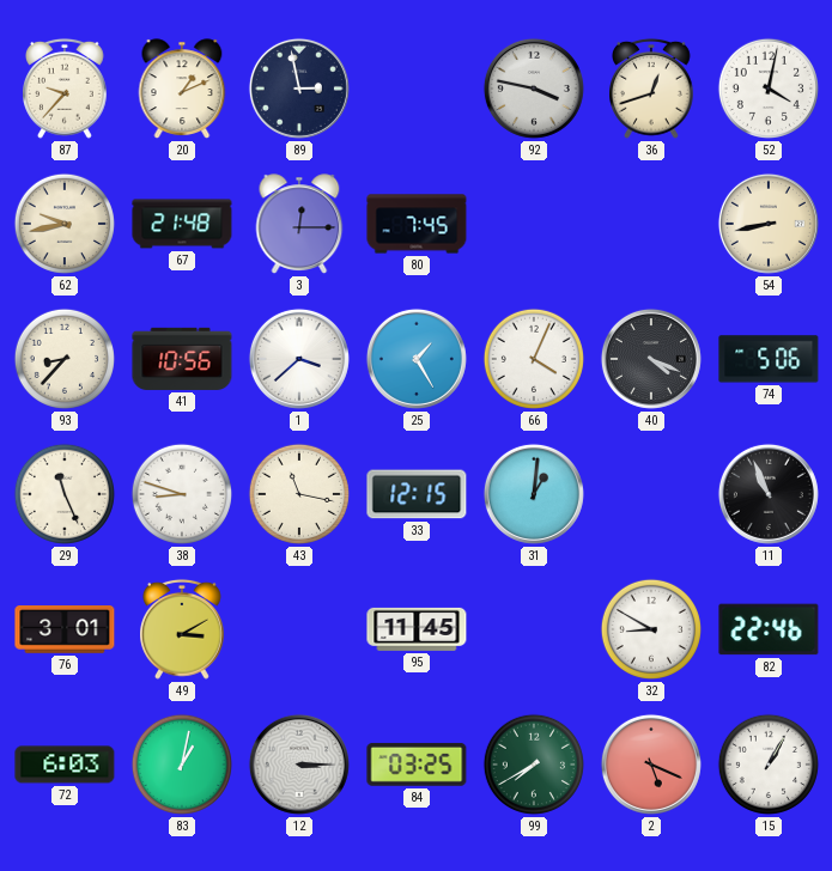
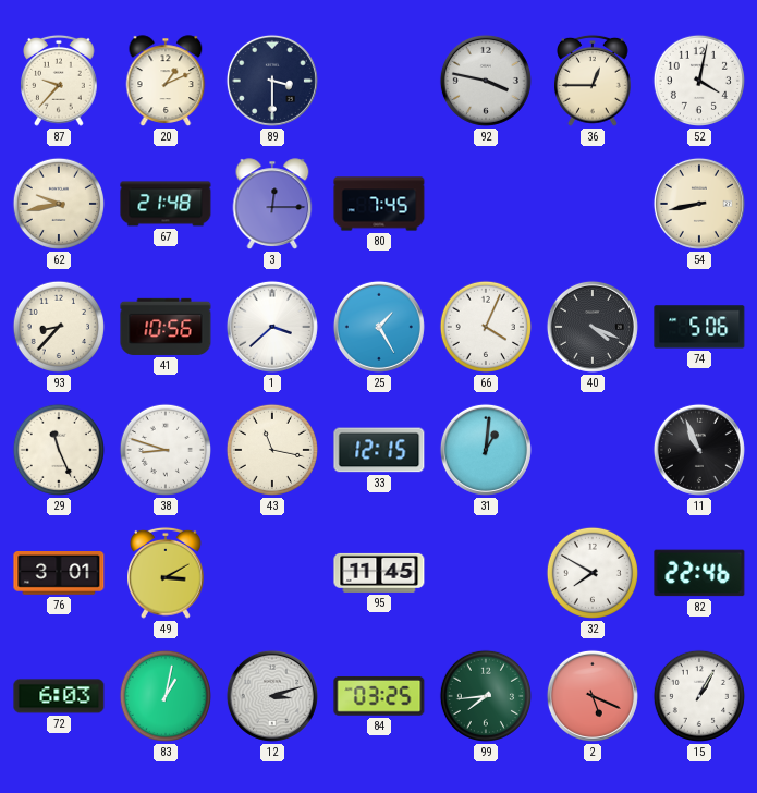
89: 2:58 -> 3:30
36: 12:42 -> 12:45
32: 8:50 -> 7:50
12: 3:15 -> 3:12
99: 7:40 -> 7:44
